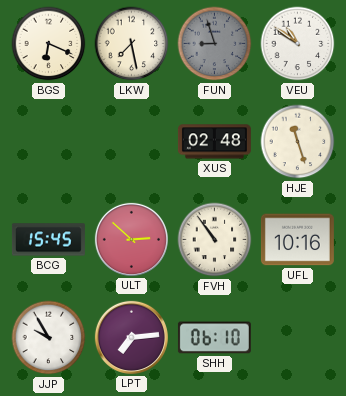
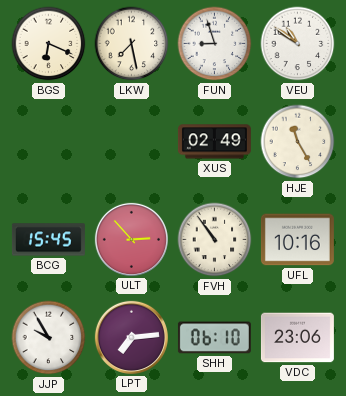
FUN dial: grey -> white
XUS: 02:48 -> 02:49
HJE: 11:27 -> 11:25
ULT: 2:52 -> 2:53
VDC: none -> 23:06
